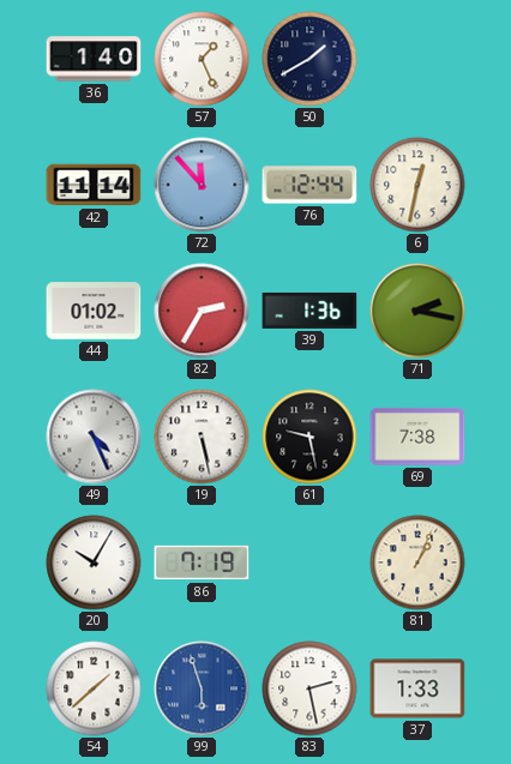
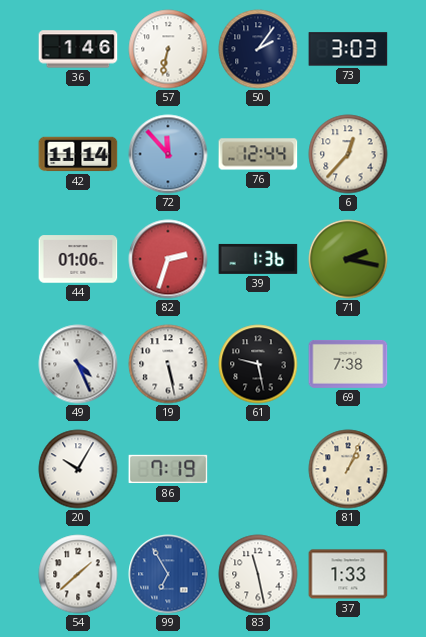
36: 1:40 -> 1:46
57: 1:26 -> 6:32
50: 1:40 -> 2:06
73: none -> 3:03
6: 12:32 -> 12:37
44: 01:02 -> 01:06
82: 2:35 -> 2:33
99: 5:57 -> 6:55
83: 2:28 -> 11:28
